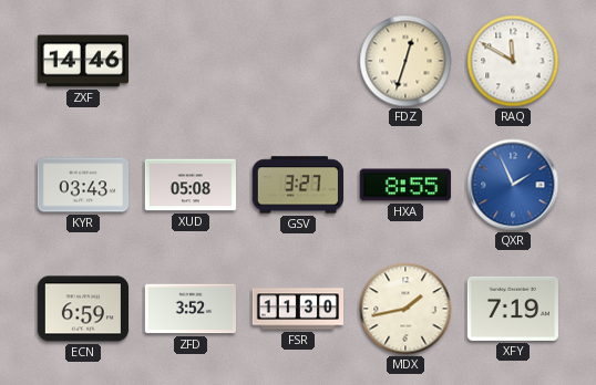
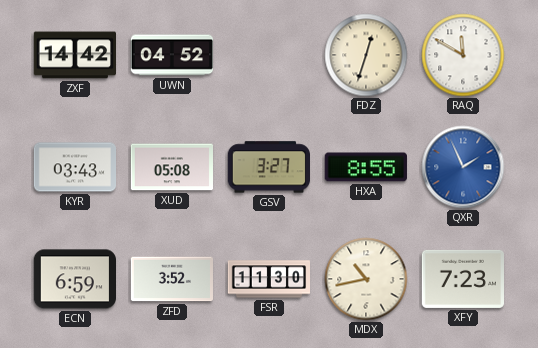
ZXF: 14:46 -> 14:42
UWN: none -> 04:52
MDX: 1:43 -> 10:43
XFY: 7:19 -> 7:23
